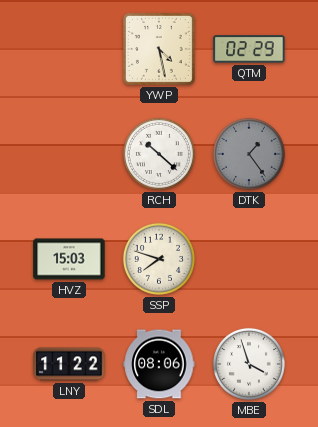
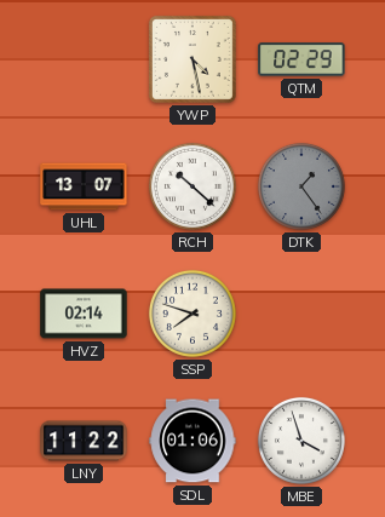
UHL: none -> 13:07
HVZ: 15:03 -> 02:14
SDL: 08:06 -> 01:06
